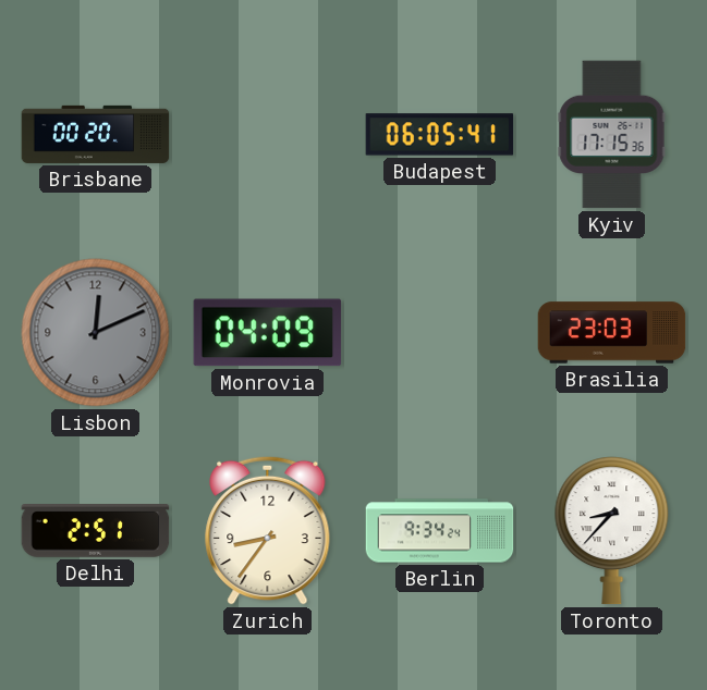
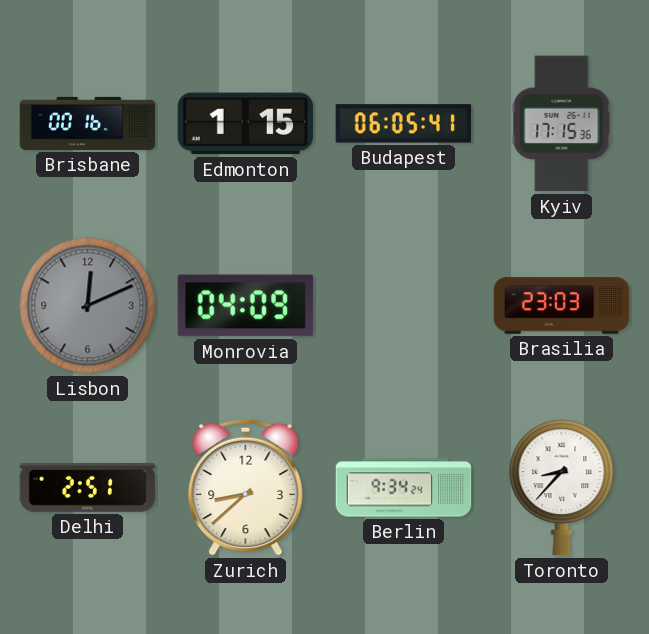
Brisbane: 00:20 -> 00:16
Edmonton: none -> 1:15
Zurich: 8:36 -> 8:38
